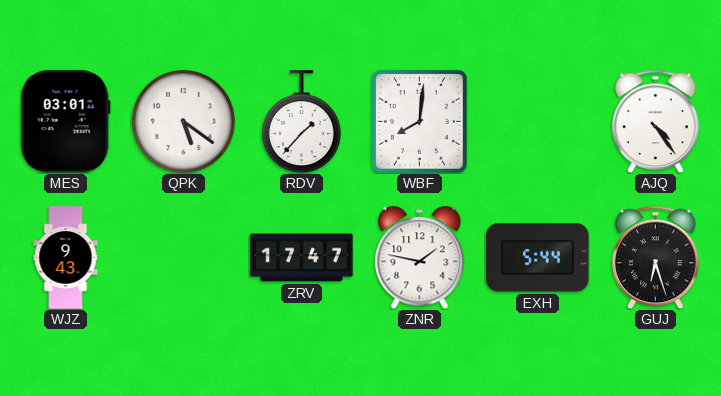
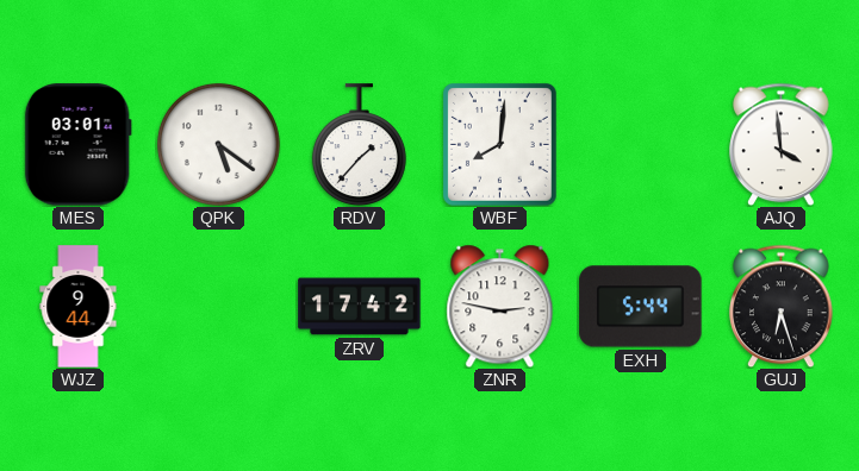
AJQ: 4:24 -> 3:59
WJZ: 9:43 -> 9:44
ZRV: 17:47 -> 17:42
ZNR: 1:47 -> 2:47
